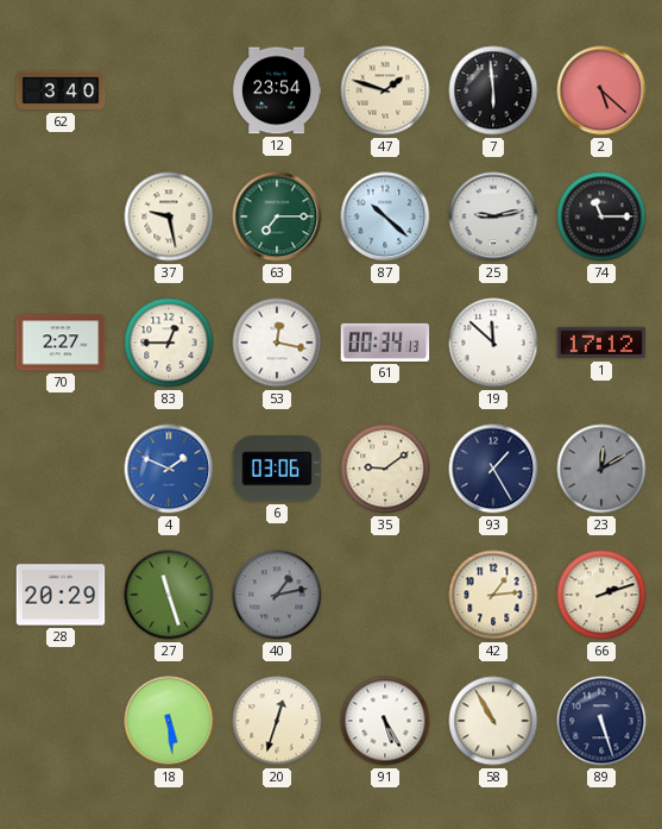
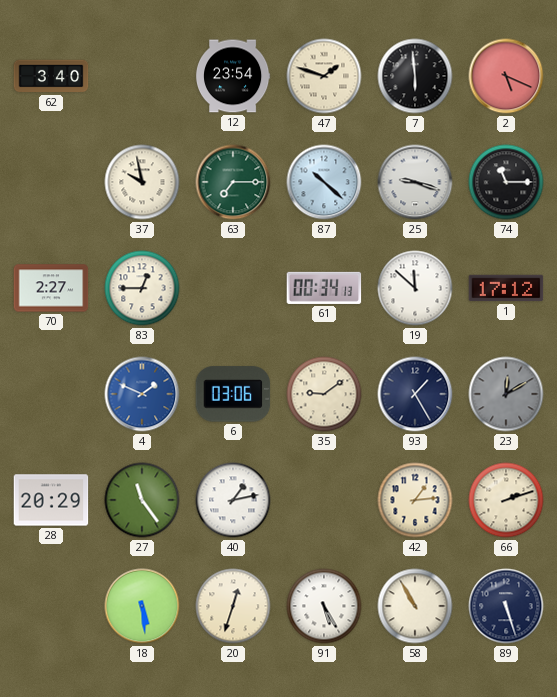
2: 5:22 -> 5:19
37: 9:28 -> 9:58
25: 9:13 -> 9:18
53: 12:17 -> none
27: 11:27 -> 11:24
40 dial: grey -> white
